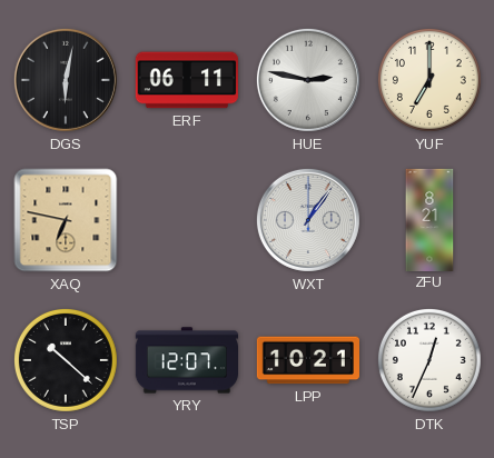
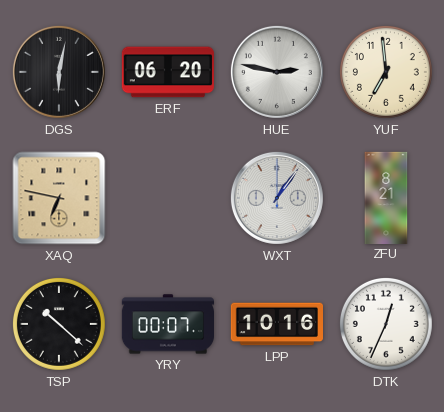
ERF: 06:11 -> 06:20
YUF: 7:00 -> 6:59
YRY: 12:07 -> 00:07
LPP: 10:21 -> 10:16
